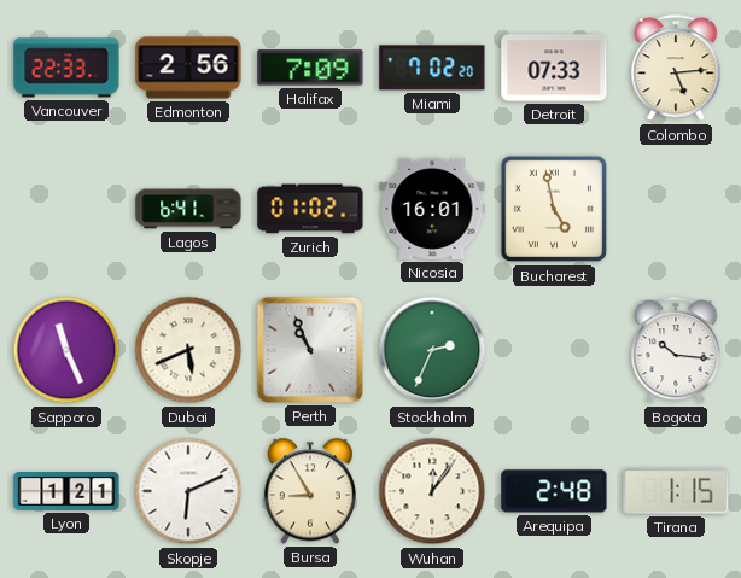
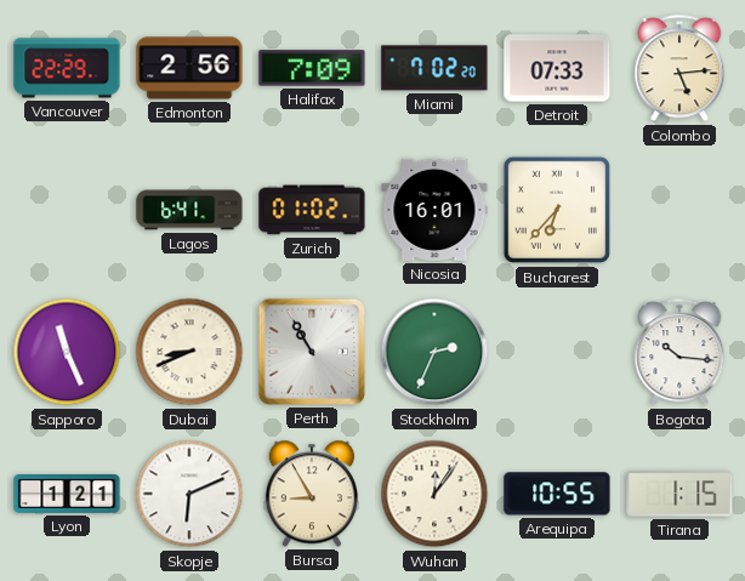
Vancouver: 22:33 -> 22:29
Bucharest: 4:58 -> 6:37
Dubai: 5:41 -> 8:41
Perth: 10:56 -> 10:55
Arequipa: 2:48 -> 10:55
